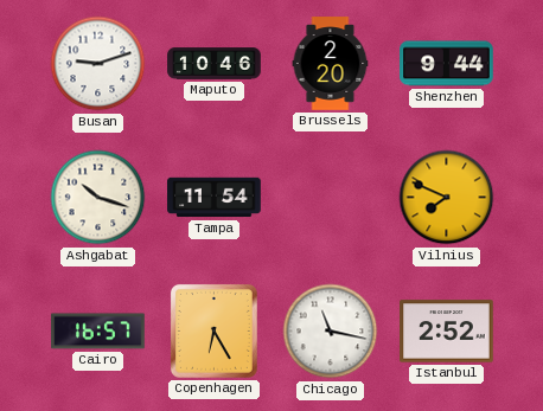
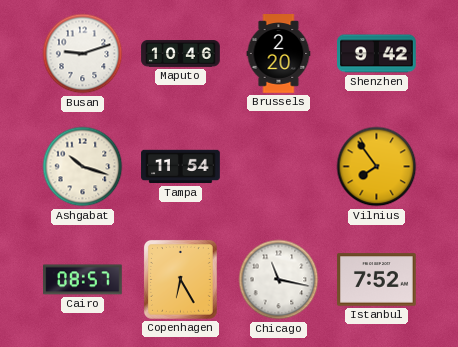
Shenzhen: 9:44 -> 9:42
Vilnius: 7:49 -> 7:54
Cairo: 16:57 -> 08:57
Istanbul: 2:52 -> 7:52
